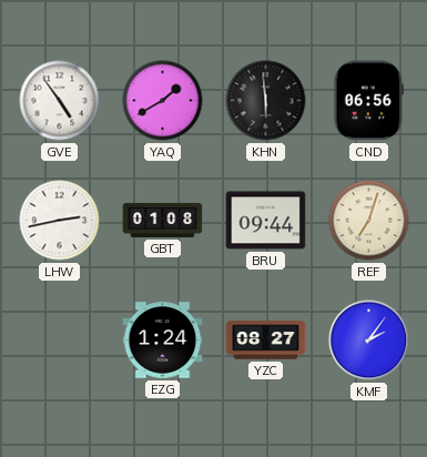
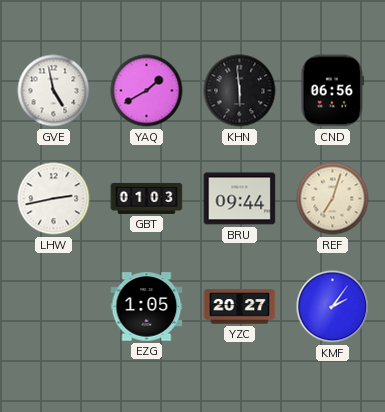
GVE: 4:54 -> 4:58
GBT: 01:08 -> 01:03
EZG: 1:24 -> 1:05
YZC: 08:27 -> 20:27
